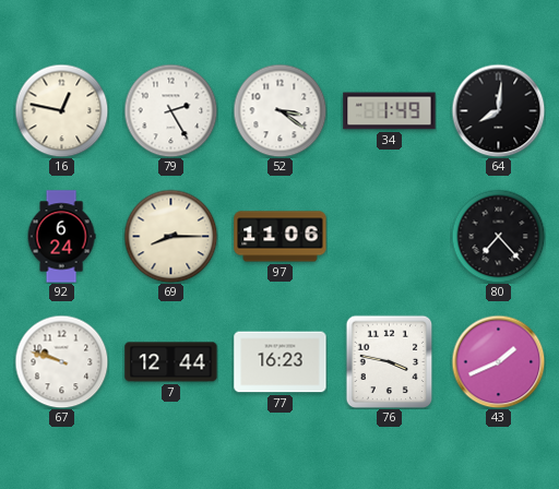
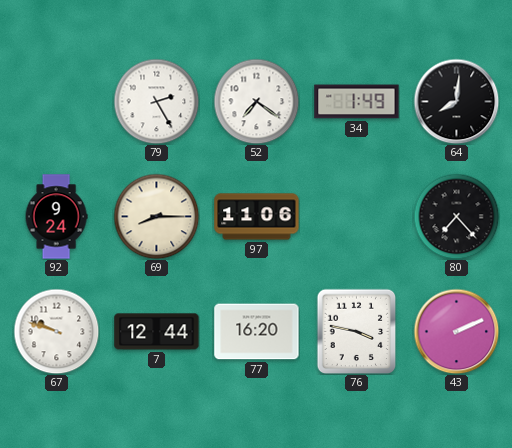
16: 12:47 -> none
52: 3:21 -> 7:21
92: 6:24 -> 9:24
77: 16:23 -> 16:20
43: 1:41 -> 2:11
